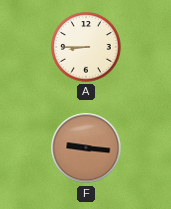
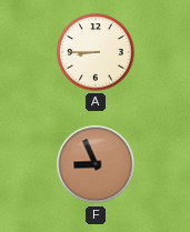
F: 9:16 -> 8:56
